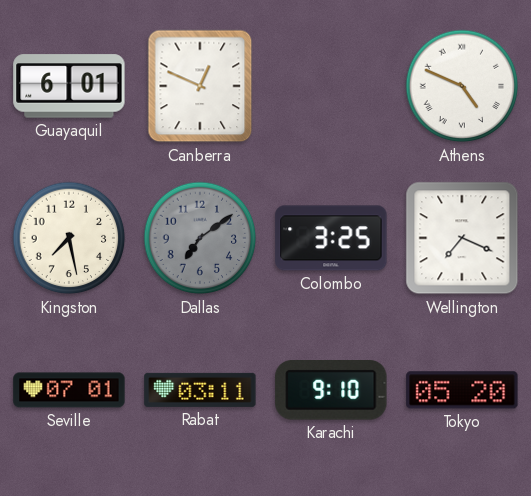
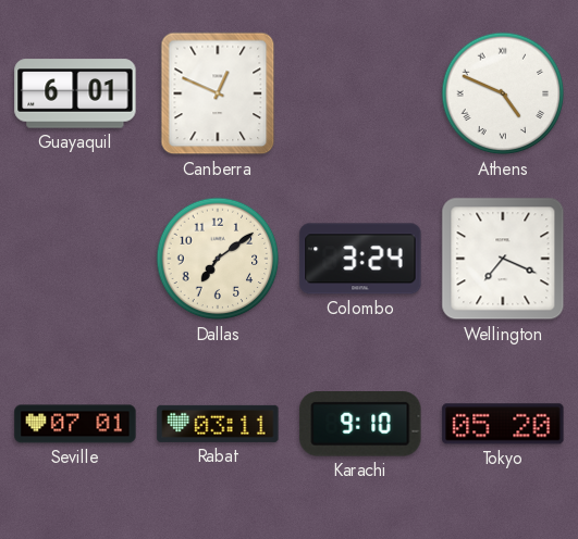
Kingston: 7:28 -> none
Dallas dial: grey -> cream
Colombo: 3:25 -> 3:24
